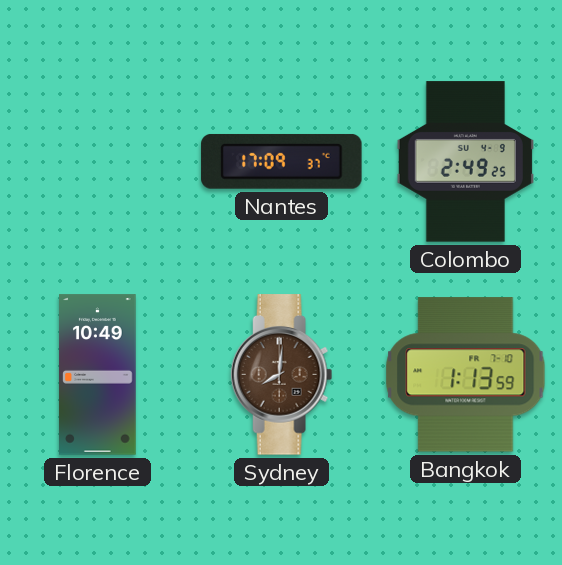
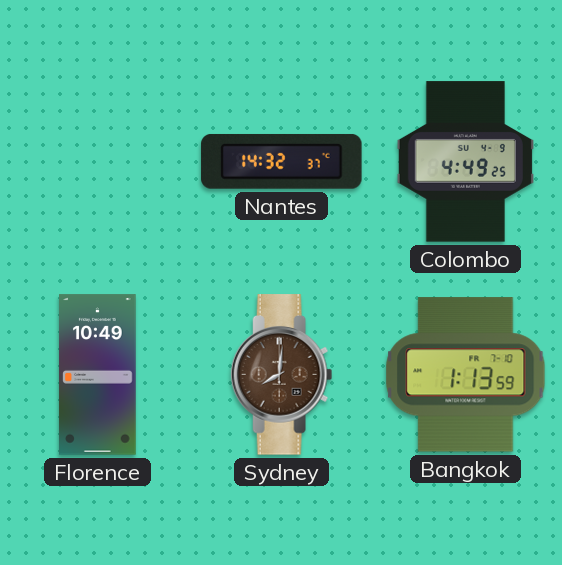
Nantes: 17:09 -> 14:32
Colombo: 2:49 -> 4:49
